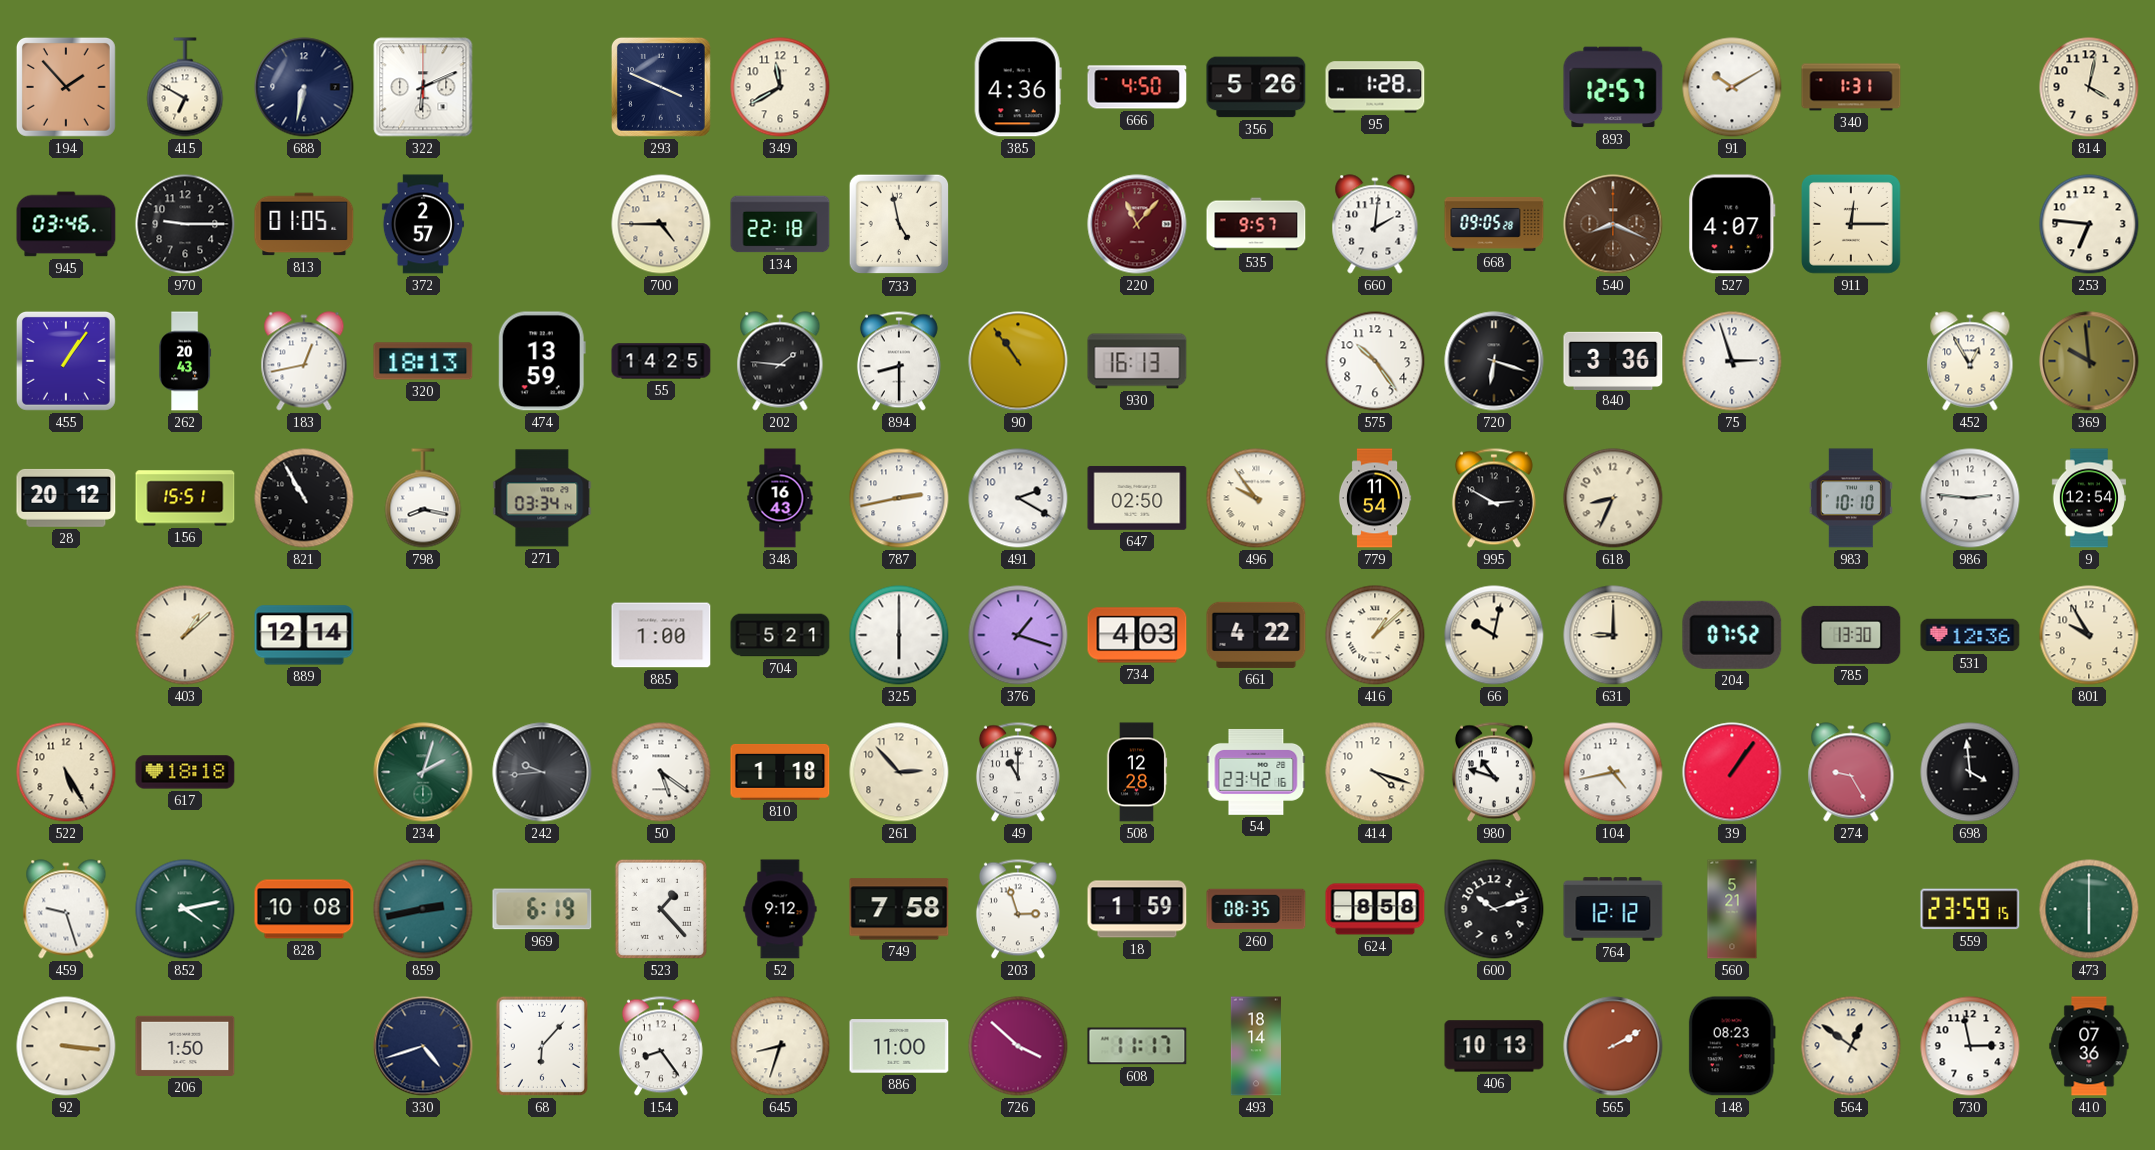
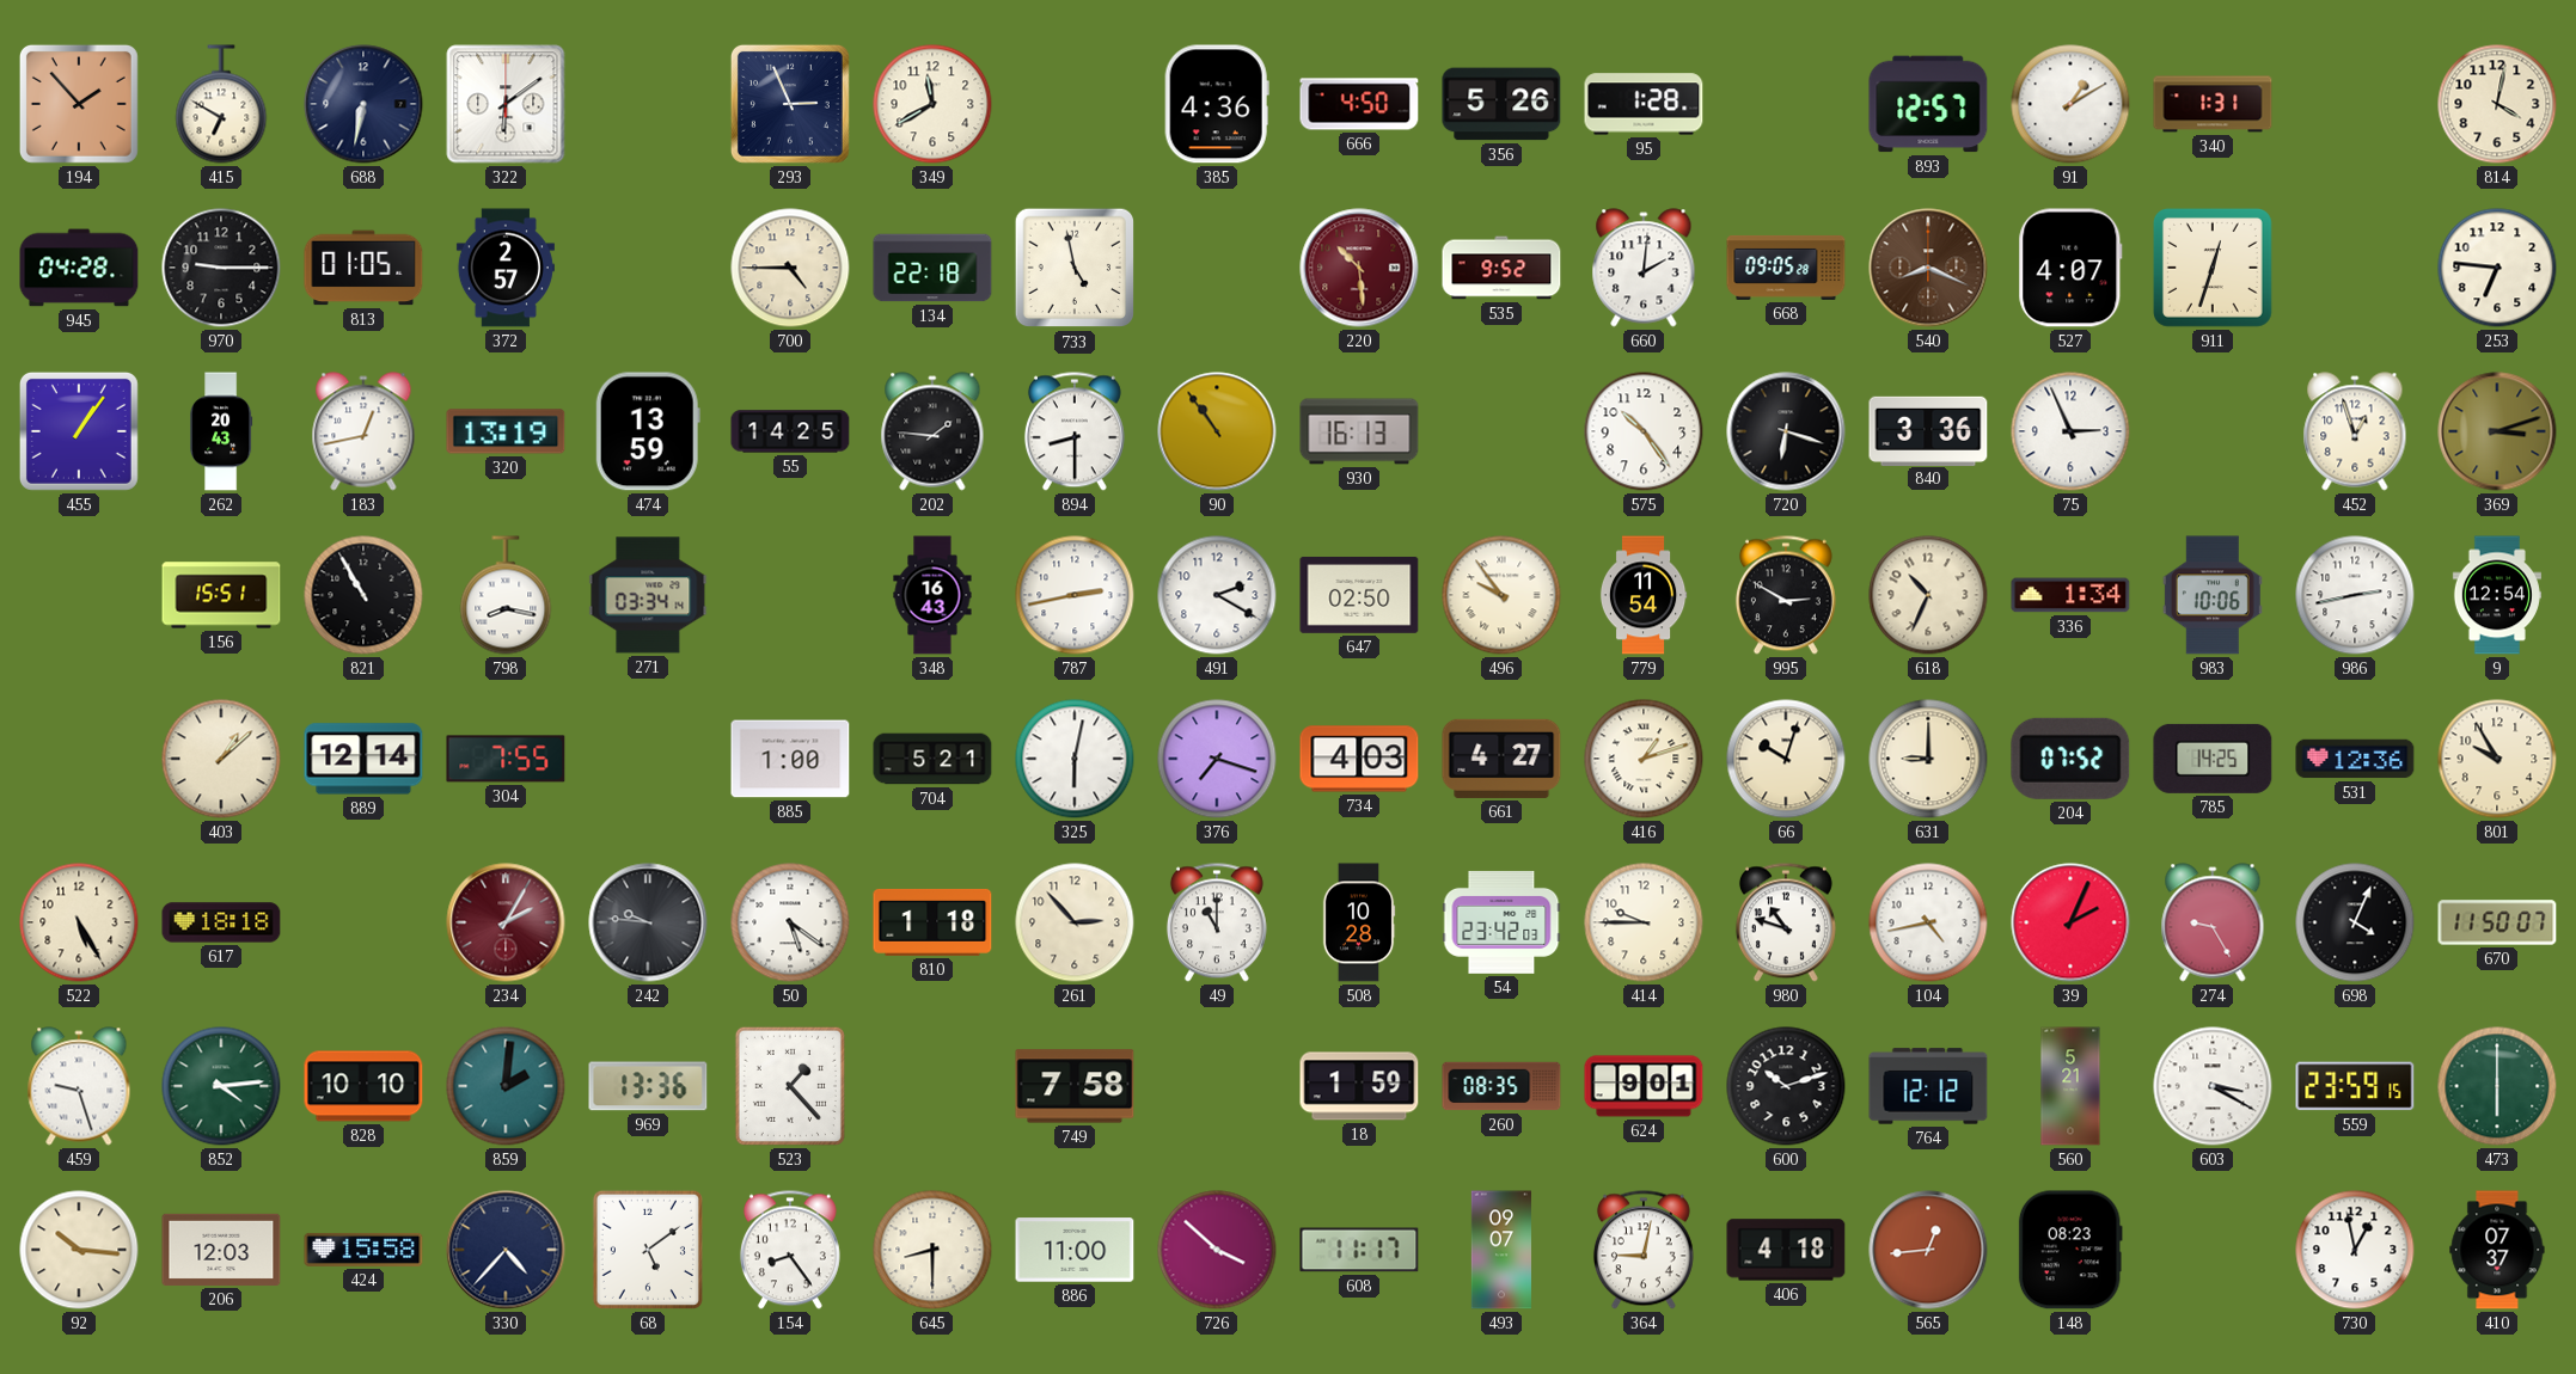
322: 6:11 -> 6:09
293: 3:49 -> 2:56
91: 10:10 -> 1:10
945: 03:46 -> 04:28
220: 11:07 -> 10:29
535: 9:57 -> 9:52
911: 12:15 -> 12:33
320: 18:13 -> 13:19
75: 2:57 -> 2:56
452: 12:55 -> 12:57
369: 9:59 -> 3:12
28: 20:12 -> none
618: 8:34 -> 10:34
336: none -> 1:34
983: 10:10 -> 10:06
986: 2:46 -> 2:43
304: none -> 7:55
325: 6:00 -> 6:02
376: 1:18 -> 7:18
661: 4:22 -> 4:27
416: 1:08 -> 1:12
66: 10:02 -> 10:03
785: 13:30 -> 14:25
234: 2:03 -> 2:05
234 dial: green -> burgundy
242: 9:44 -> 9:46
508: 12:28 -> 10:28
54: 23:42:16 -> 23:42:03
414: 4:18 -> 9:45
39: 1:06 -> 2:04
698: 3:59 -> 4:04
670: none -> 11:50
852: 4:13 -> 4:14
828: 10:08 -> 10:10
859: 2:43 -> 2:01
969: 6:19 -> 13:36
52: 9:12 -> none
203: 2:57 -> none
624: 8:58 -> 9:01
603: none -> 3:20
92: 3:16 -> 10:16
206: 1:50 -> 12:03
424: none -> 15:58
330: 4:42 -> 4:37
68: 6:07 -> 5:09
645: 8:33 -> 8:30
493: 18:14 -> 09:07
364: none -> 9:02
406: 10:13 -> 4:18
565: 2:10 -> 12:44
564: 12:51 -> none
730: 2:58 -> 12:58
410: 07:36 -> 07:37
